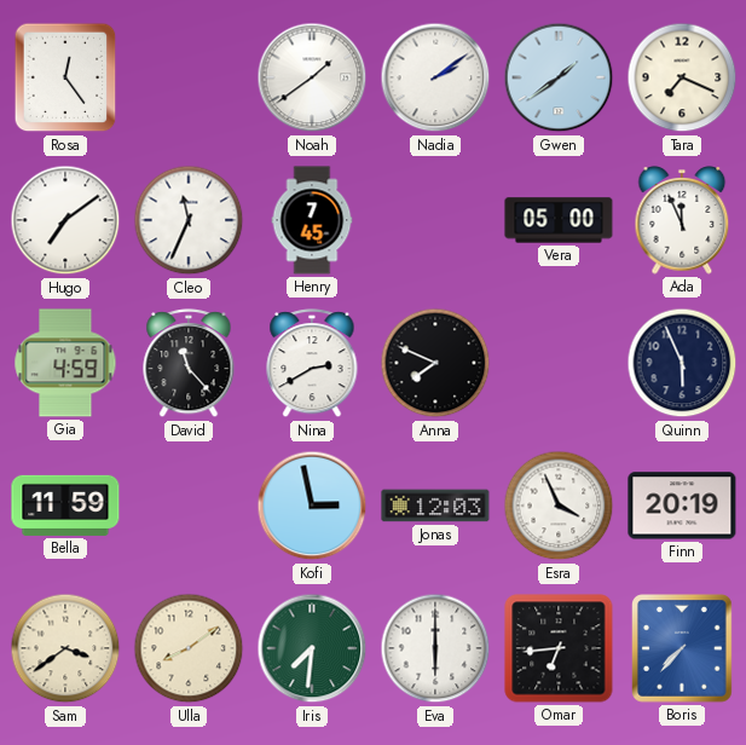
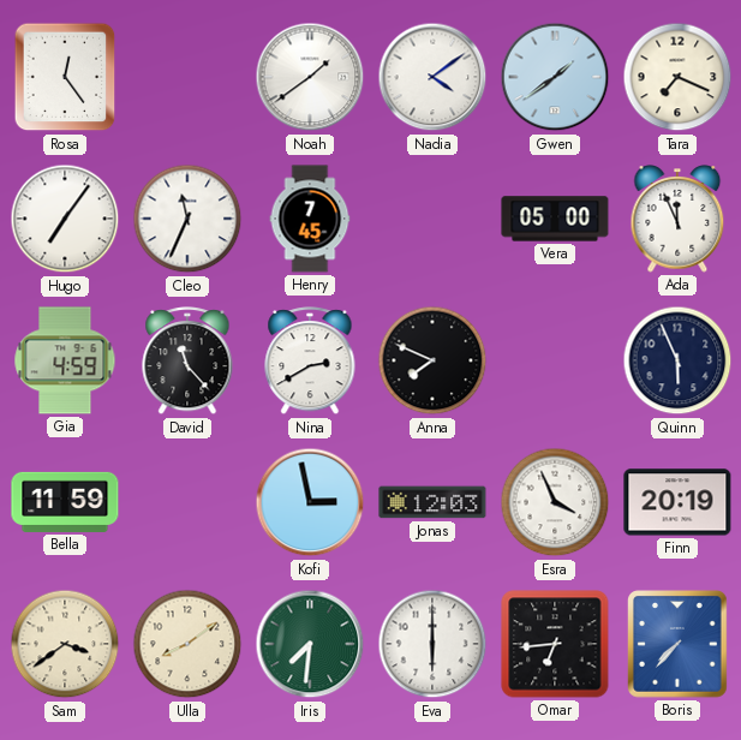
Nadia: 2:09 -> 4:09
Hugo: 7:09 -> 7:06
